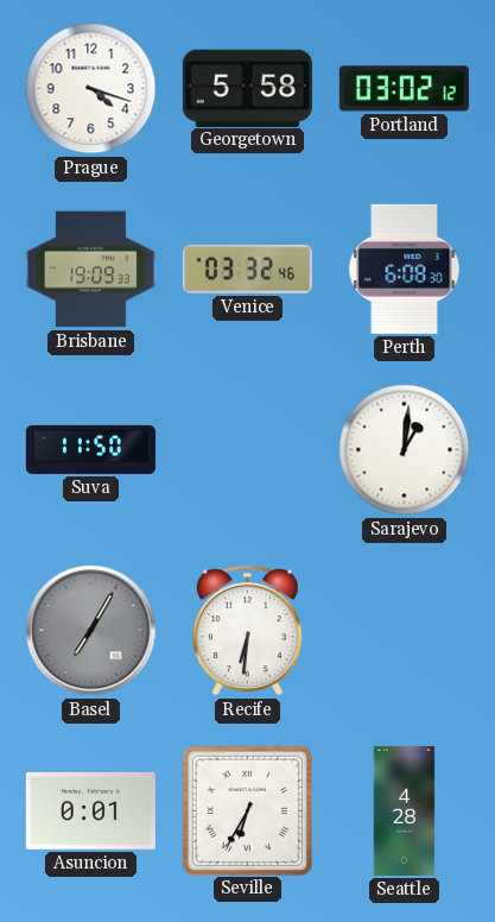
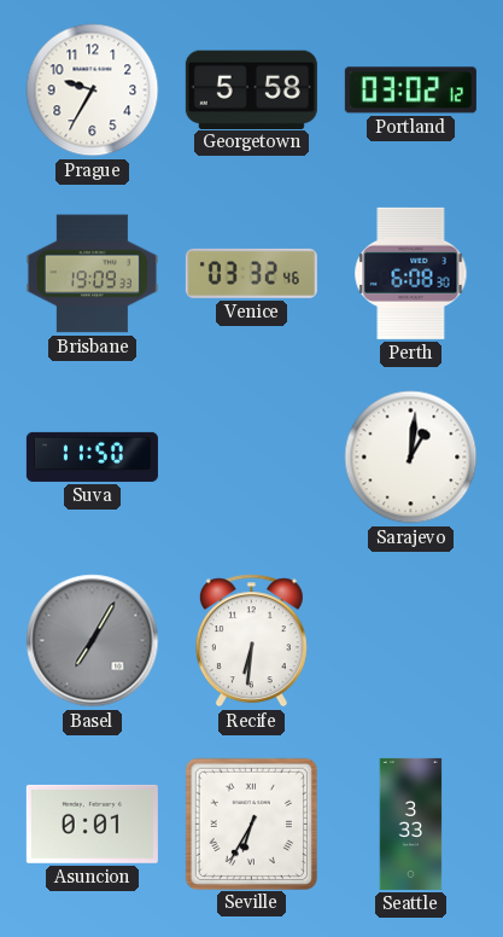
Prague: 4:18 -> 9:35
Seattle: 4:28 -> 3:33
